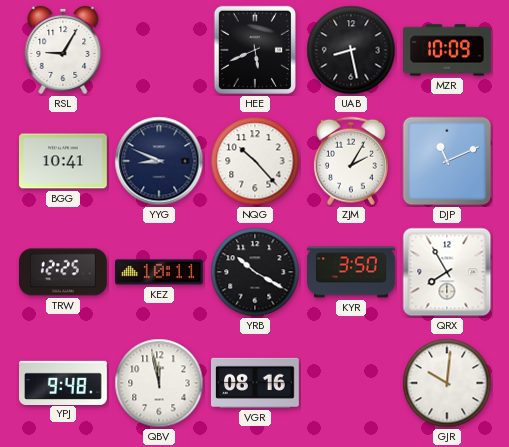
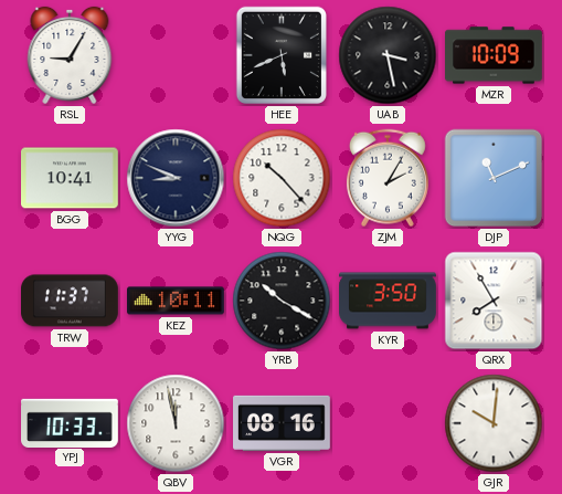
UAB: 8:28 -> 3:28
TRW: 12:25 -> 11:37
YPJ: 9:48 -> 10:33
